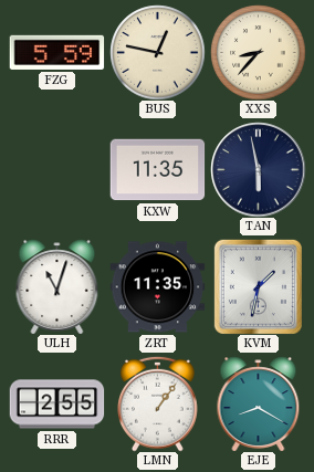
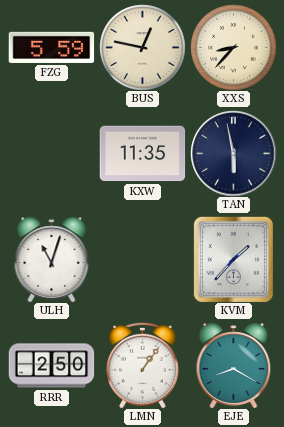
ZRT: 11:35 -> none
KVM: 1:32 -> 1:37
RRR: 2:55 -> 2:50
